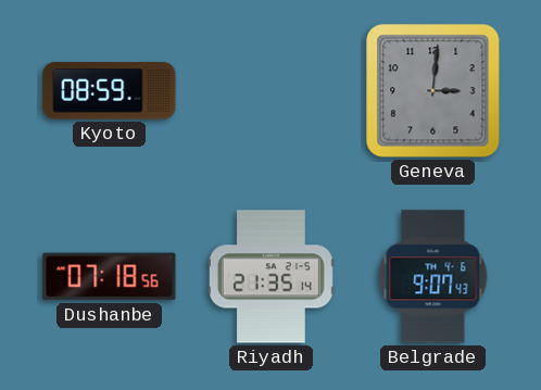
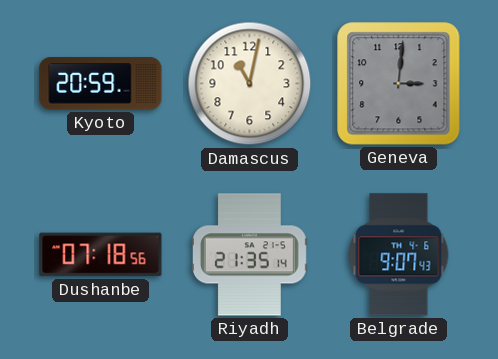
Kyoto: 08:59 -> 20:59
Damascus: none -> 11:02
